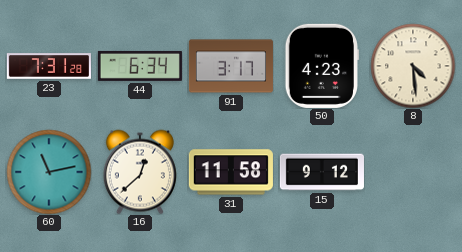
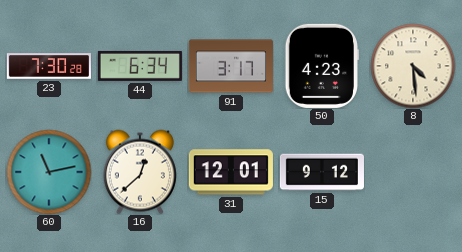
23: 7:31 -> 7:30
31: 11:58 -> 12:01
